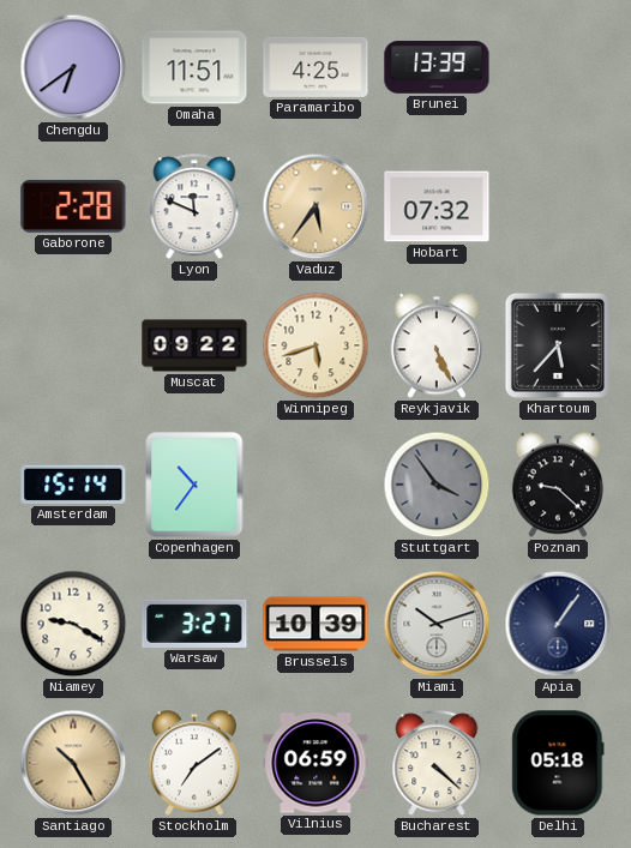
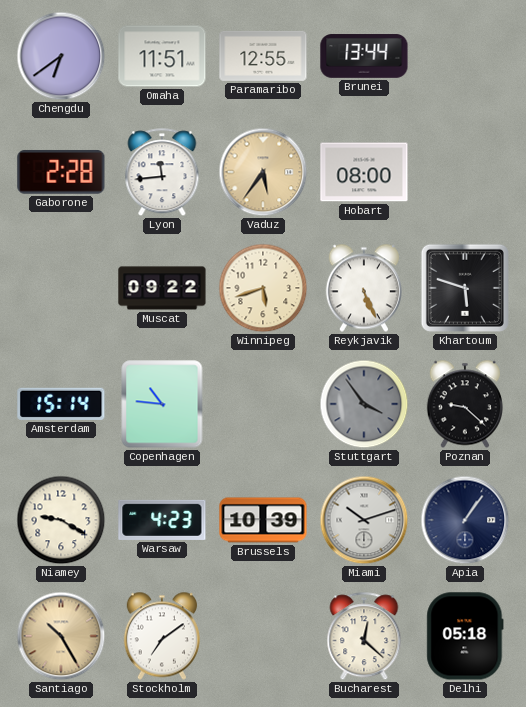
Paramaribo: 4:25 -> 12:55
Brunei: 13:39 -> 13:44
Lyon: 11:49 -> 11:44
Hobart: 07:32 -> 08:00
Khartoum: 5:37 -> 5:48
Copenhagen: 10:36 -> 10:46
Warsaw: 3:27 -> 4:23
Vilnius: 06:59 -> none
Bucharest: 4:22 -> 12:22
